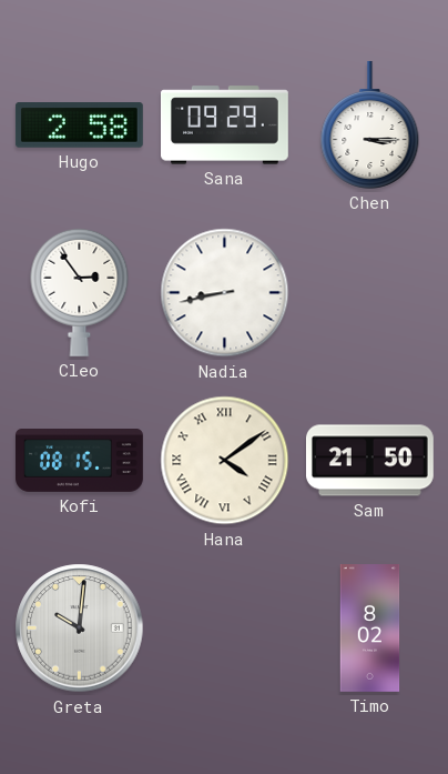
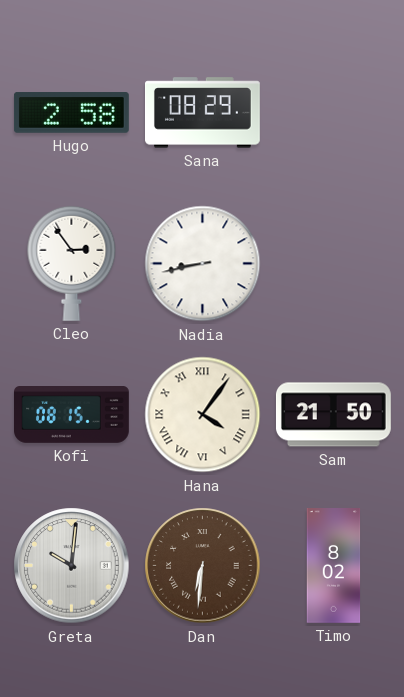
Sana: 09:29 -> 08:29
Chen: 3:15 -> none
Hana: 4:09 -> 4:06
Dan: none -> 6:31
